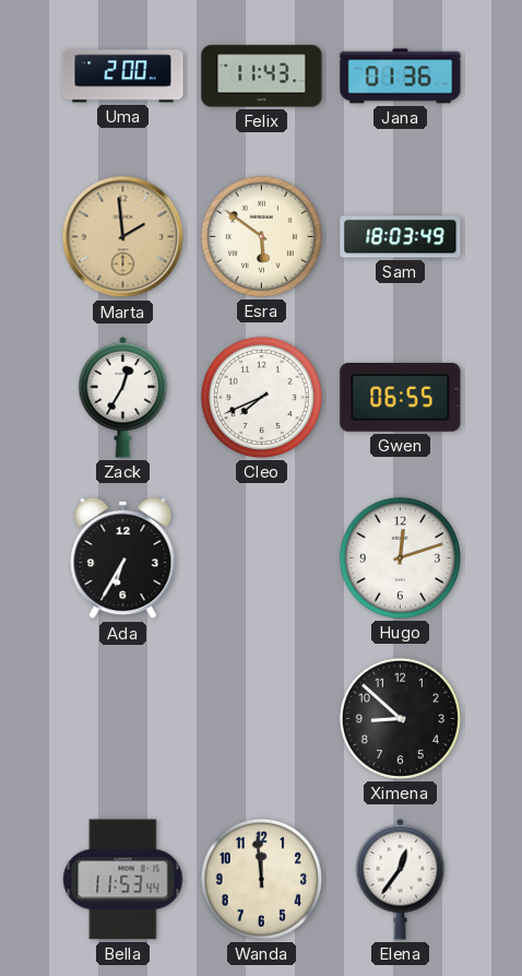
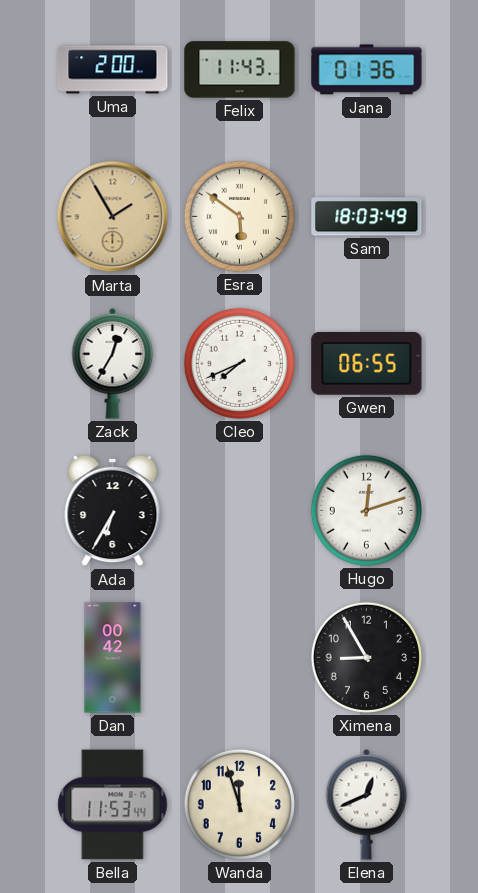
Marta: 1:59 -> 1:55
Dan: none -> 00:42
Ximena: 8:52 -> 8:55
Wanda: 11:59 -> 11:57
Elena: 12:36 -> 12:41
